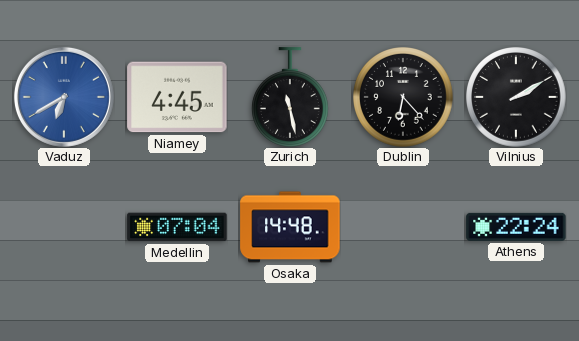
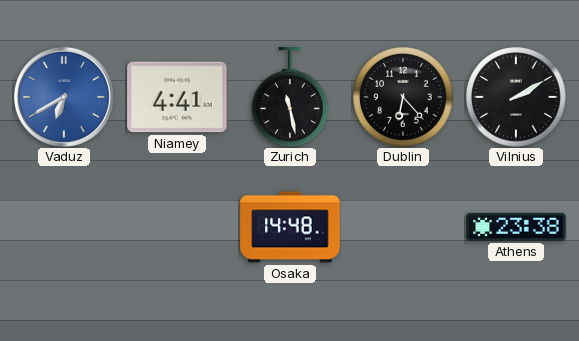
Niamey: 4:45 -> 4:41
Medellin: 07:04 -> none
Athens: 22:24 -> 23:38
